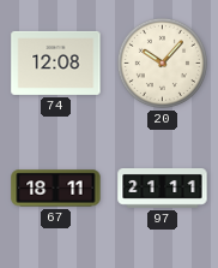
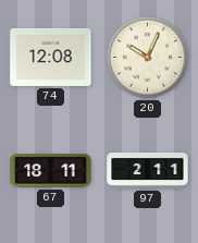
20: 10:07 -> 10:04
97: 21:11 -> 2:11
